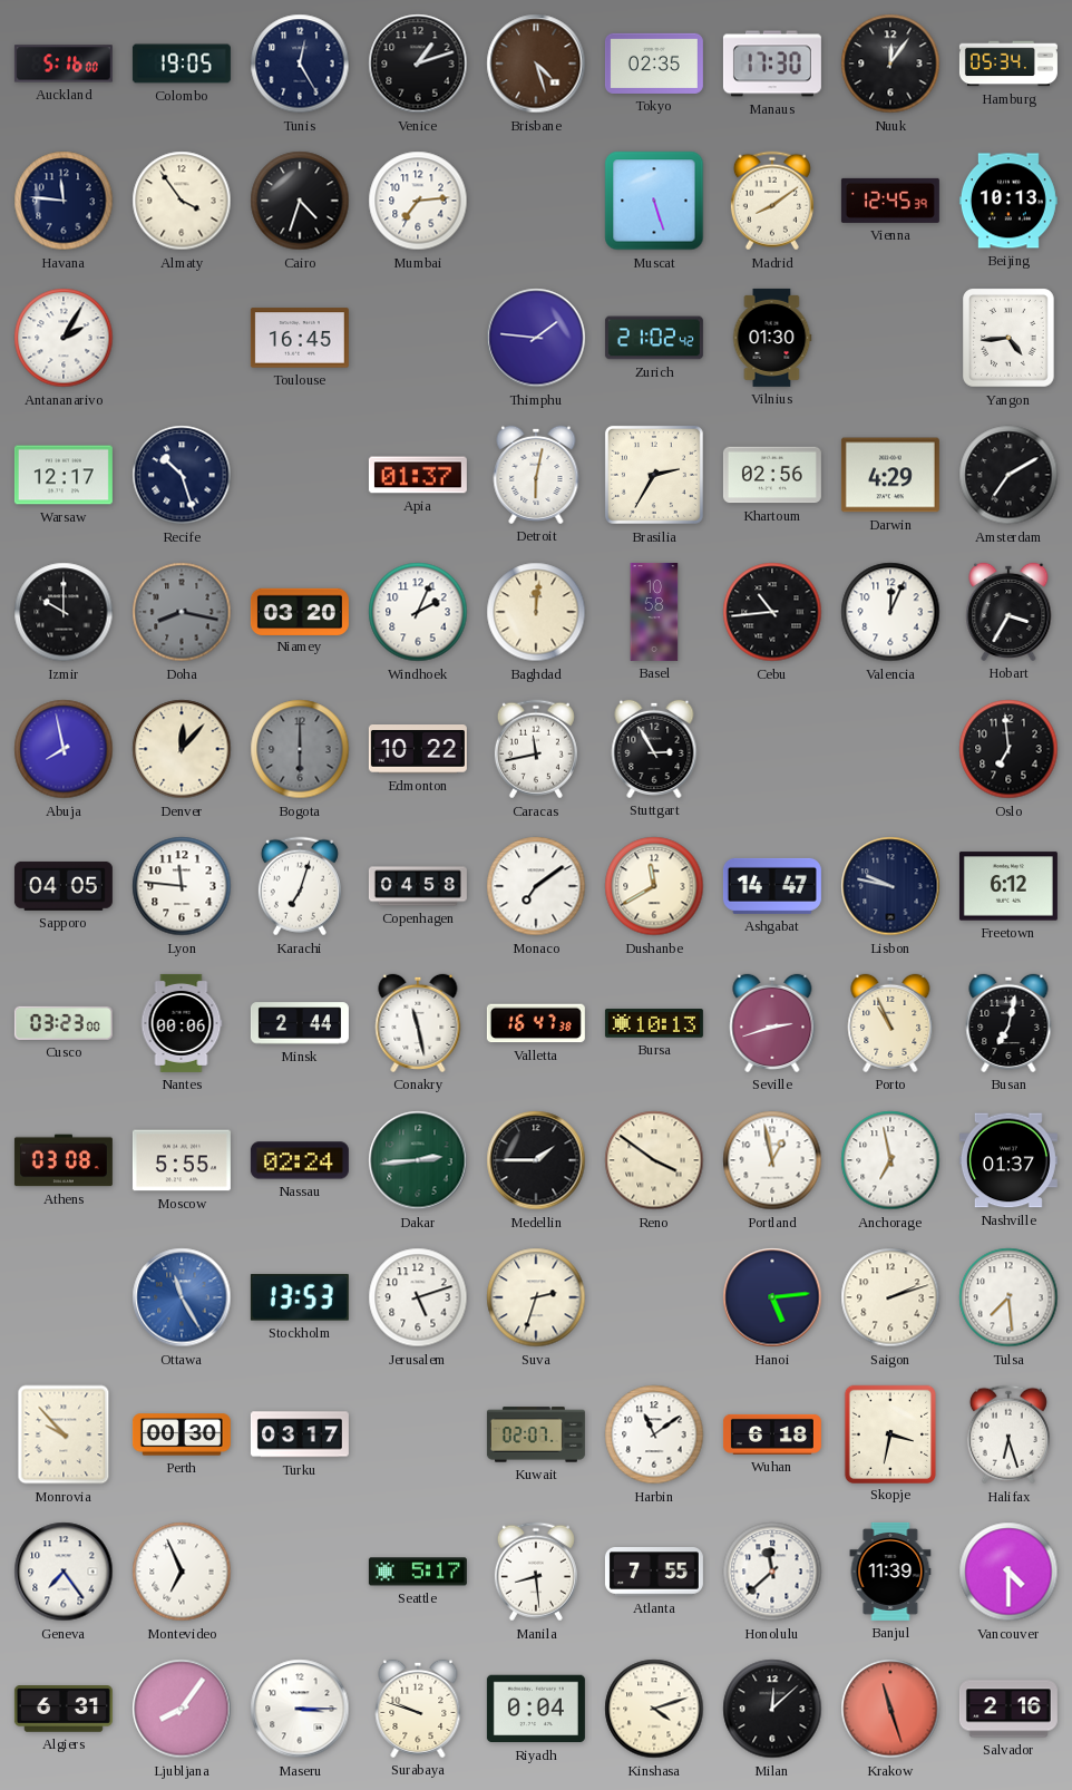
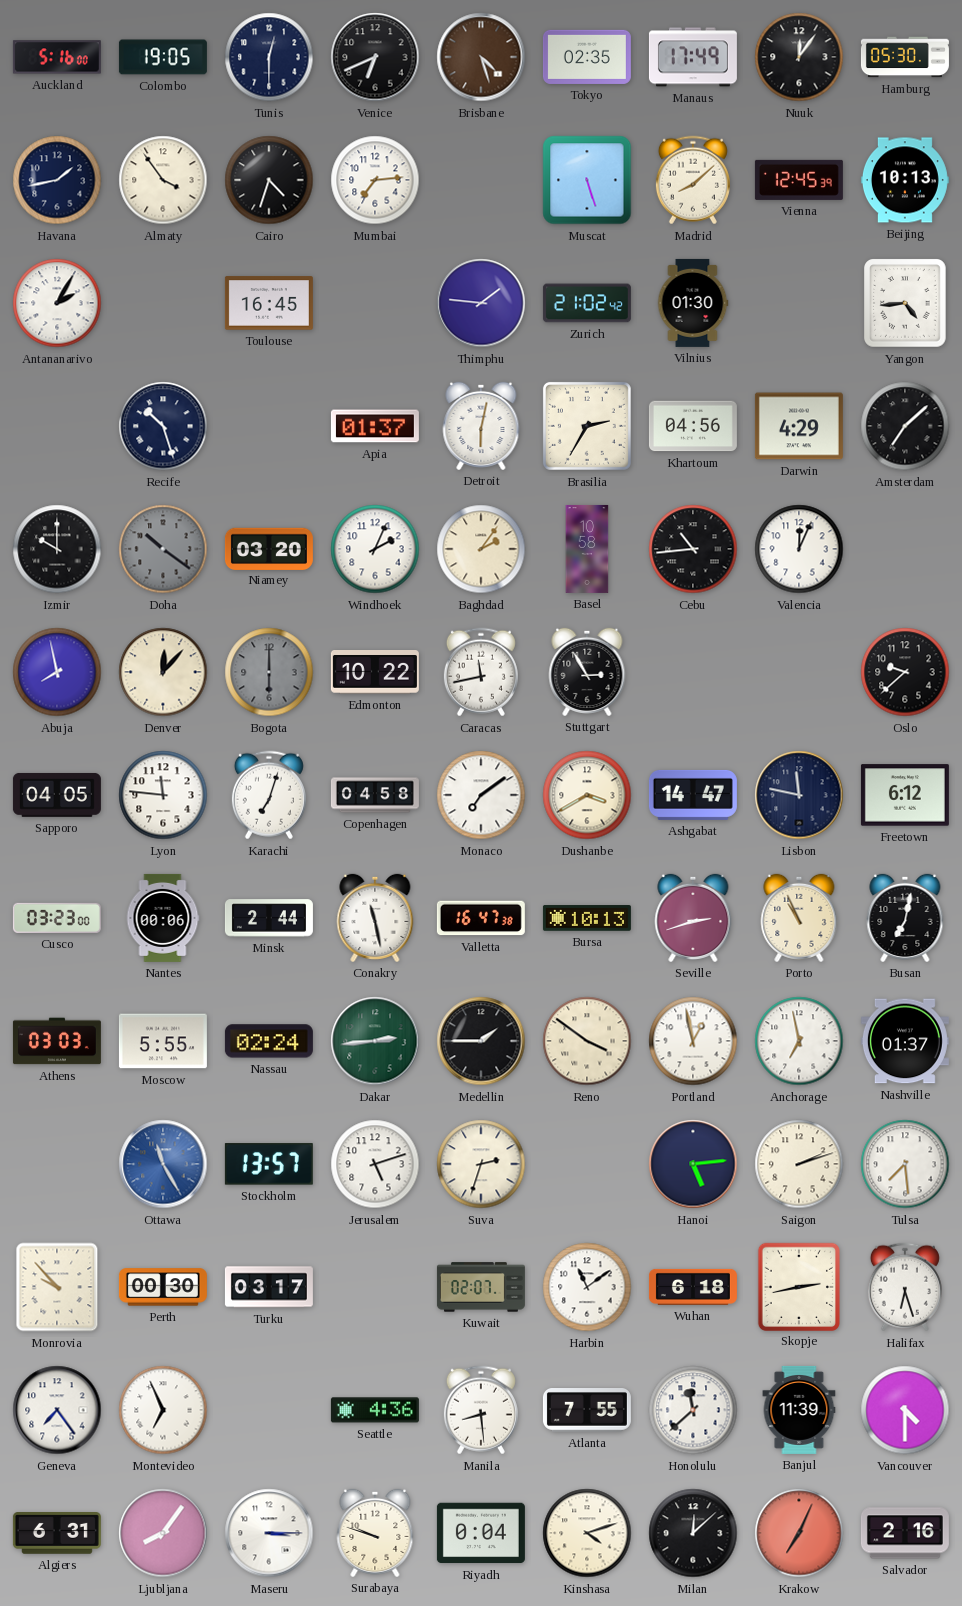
Tunis: 12:25 -> 12:30
Venice: 1:12 -> 6:41
Manaus: 17:30 -> 17:49
Hamburg: 05:34 -> 05:30
Havana: 11:46 -> 1:43
Madrid: 8:09 -> 8:08
Warsaw: 12:17 -> none
Khartoum: 02:56 -> 04:56
Amsterdam: 7:10 -> 7:08
Doha: 8:17 -> 10:21
Baghdad: 12:01 -> 2:06
Hobart: 3:35 -> none
Oslo: 6:59 -> 9:38
Dushanbe: 11:40 -> 3:40
Lisbon: 9:47 -> 11:47
Athens: 03:08 -> 03:03
Stockholm: 13:53 -> 13:57
Skopje: 3:32 -> 2:43
Seattle: 5:17 -> 4:36
Krakow: 11:27 -> 7:04
